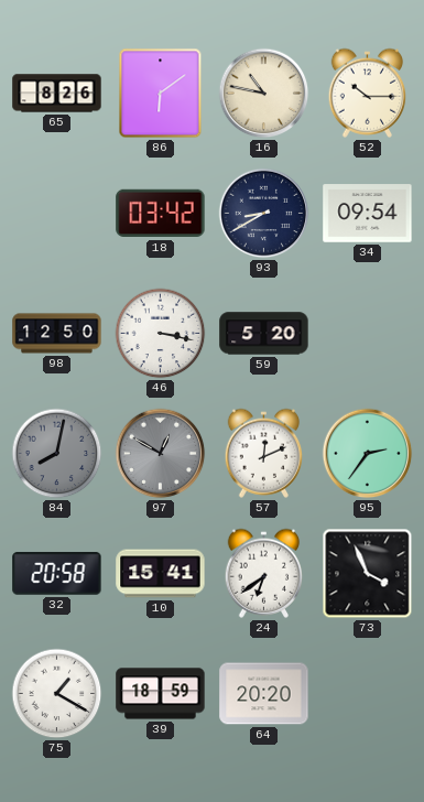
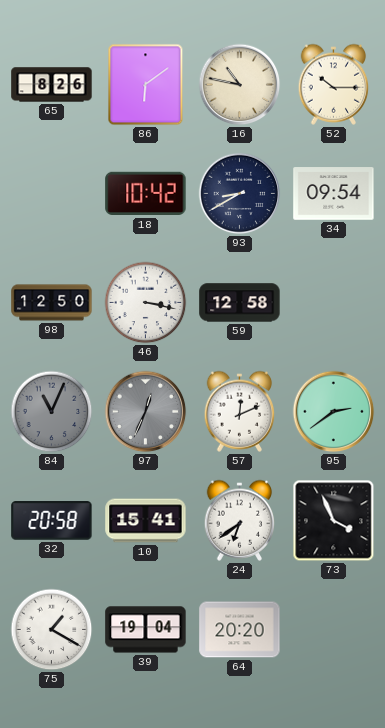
18: 03:42 -> 10:42
59: 5:20 -> 12:58
84: 8:02 -> 11:04
97: 12:50 -> 12:34
95: 2:36 -> 2:39
39: 18:59 -> 19:04
